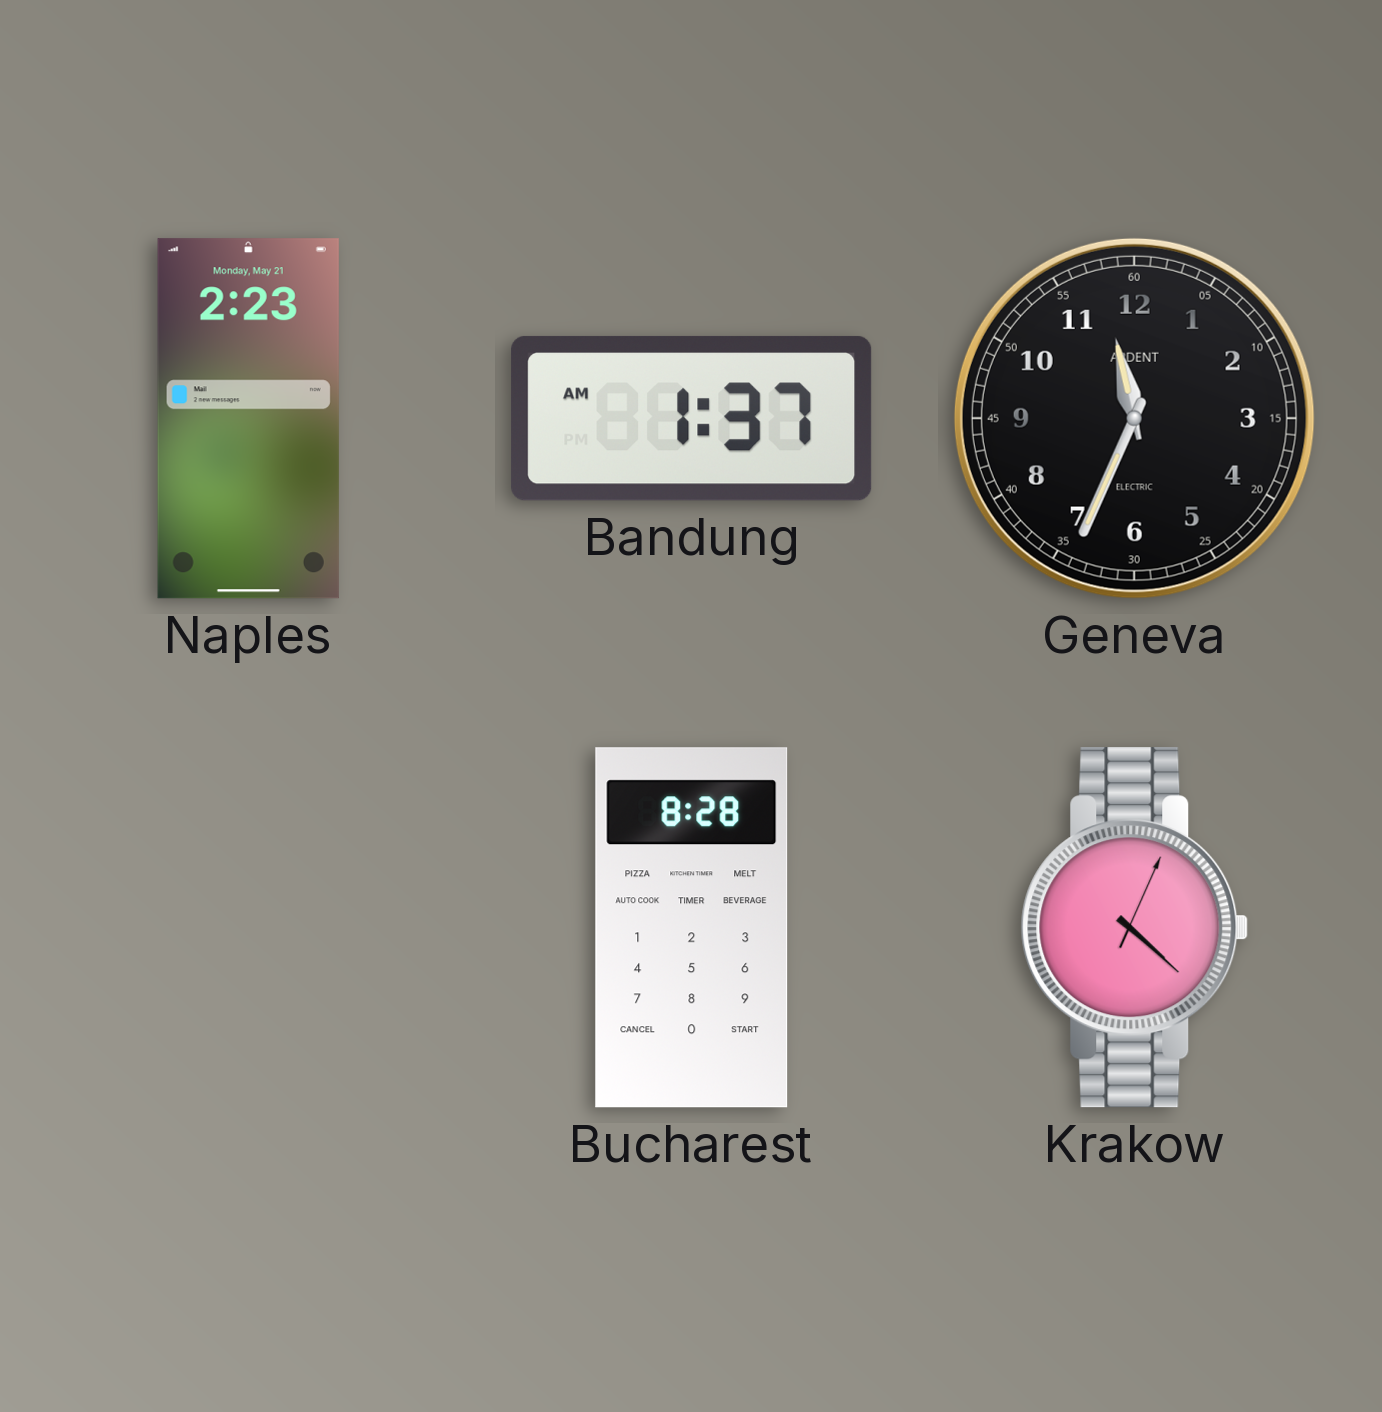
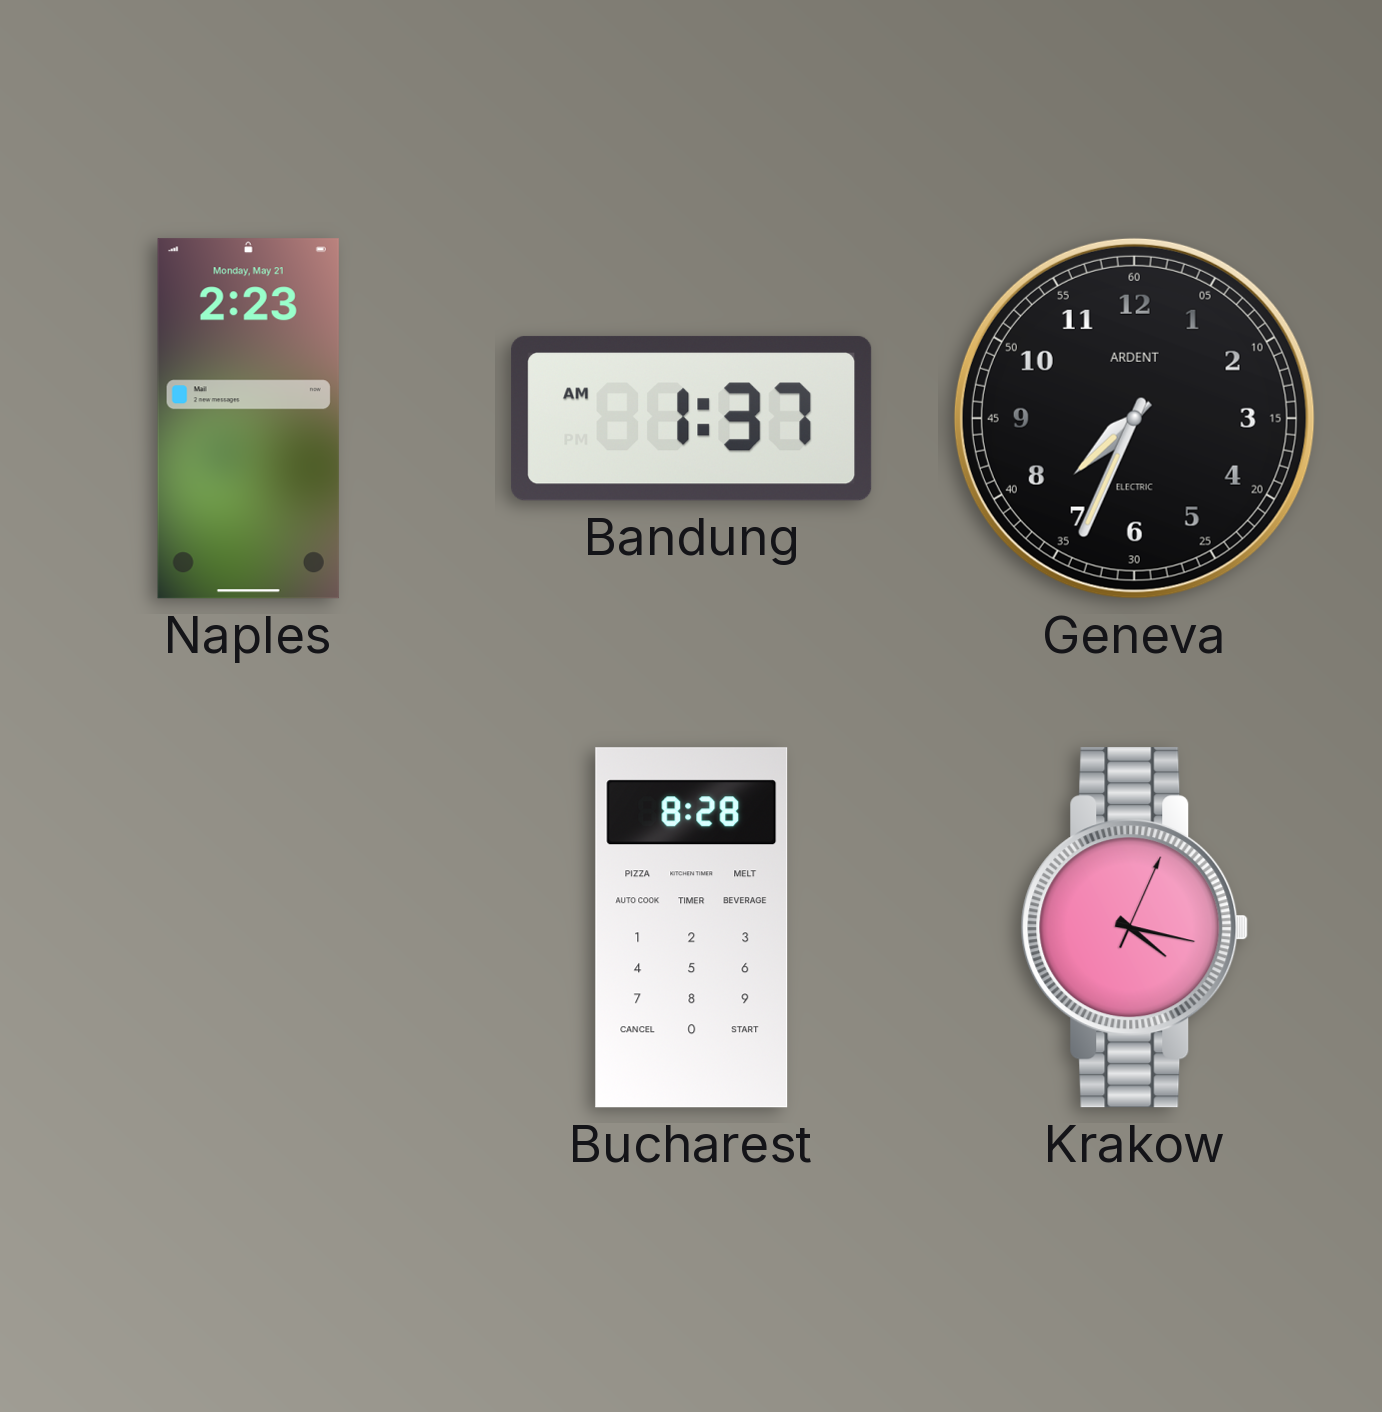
Geneva: 11:34 -> 7:34
Krakow: 4:22 -> 4:17
